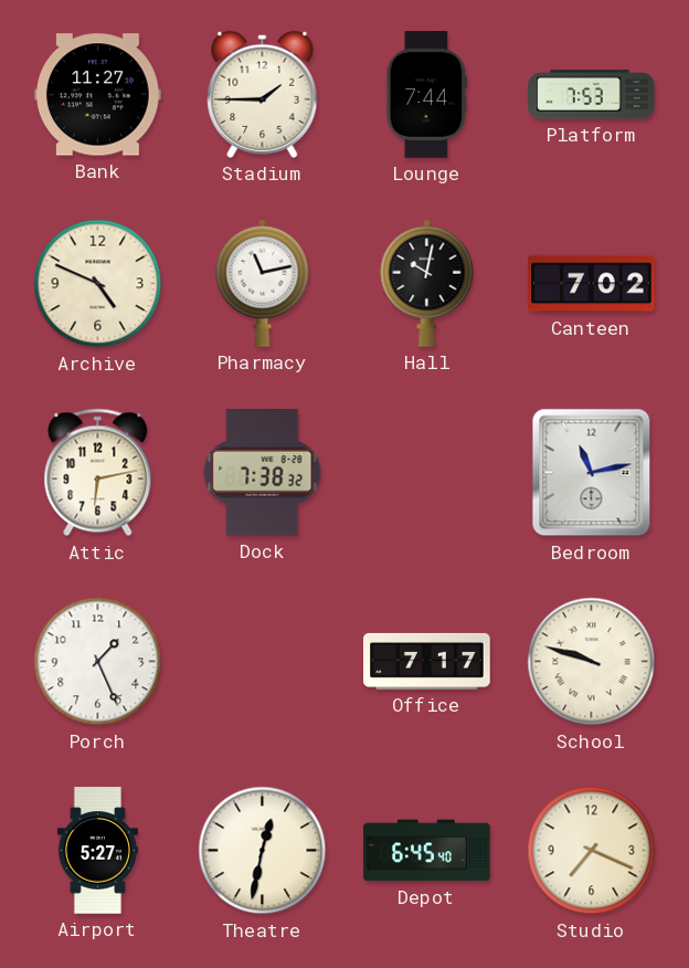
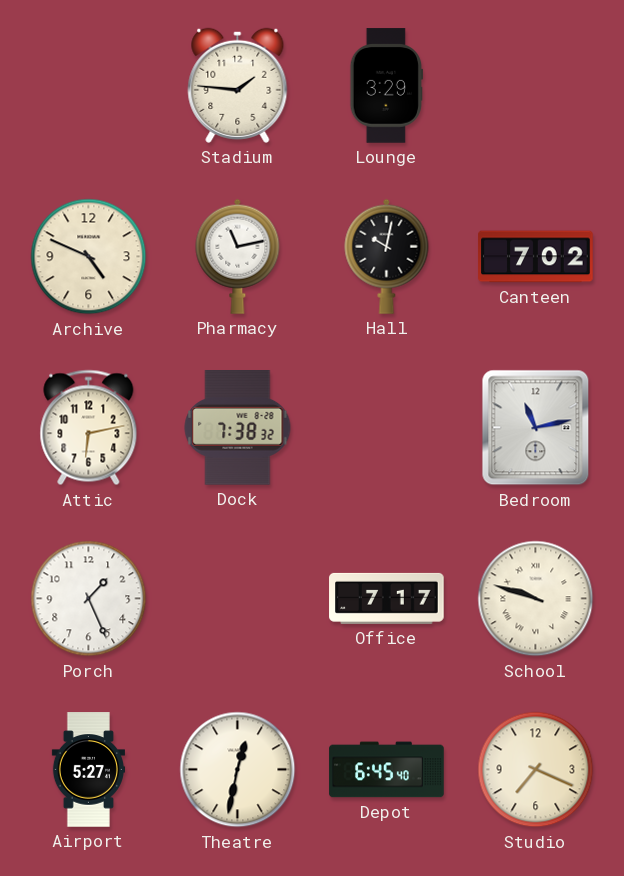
Bank: 11:27 -> none
Stadium: 1:45 -> 1:46
Lounge: 7:44 -> 3:29
Platform: 7:53 -> none
